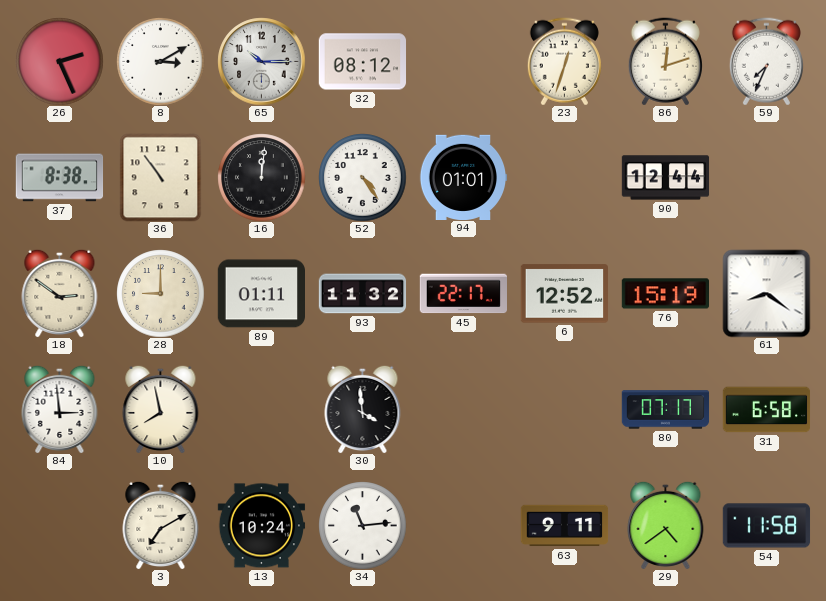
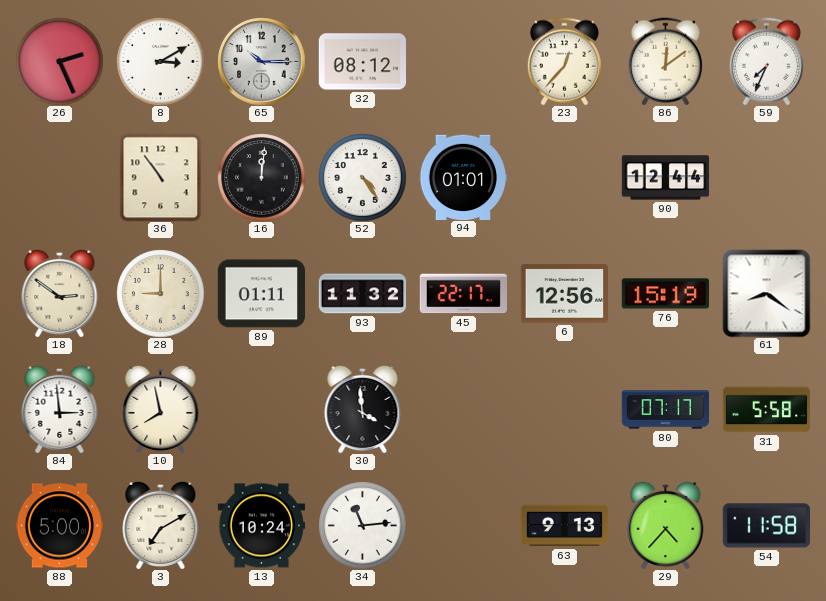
23: 12:33 -> 12:37
86: 12:12 -> 12:09
37: 8:38 -> none
6: 12:52 -> 12:56
31: 6:58 -> 5:58
88: none -> 5:00
63: 9:11 -> 9:13
29: 4:39 -> 4:37
